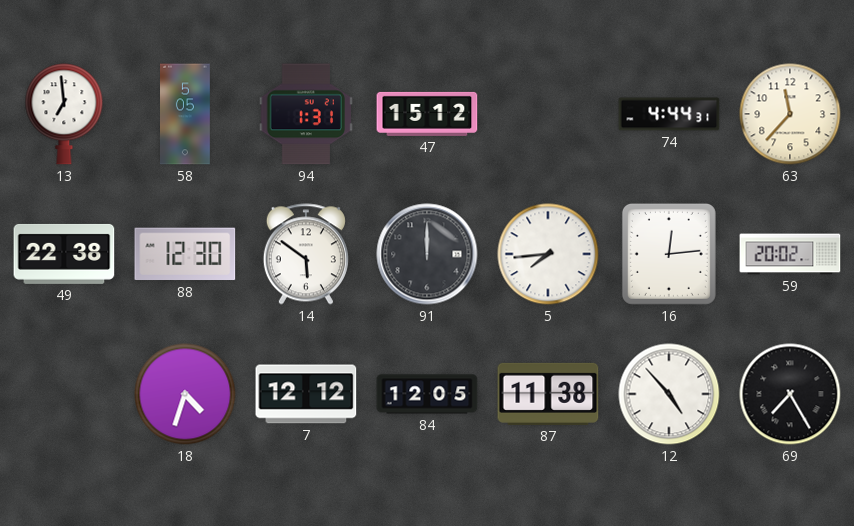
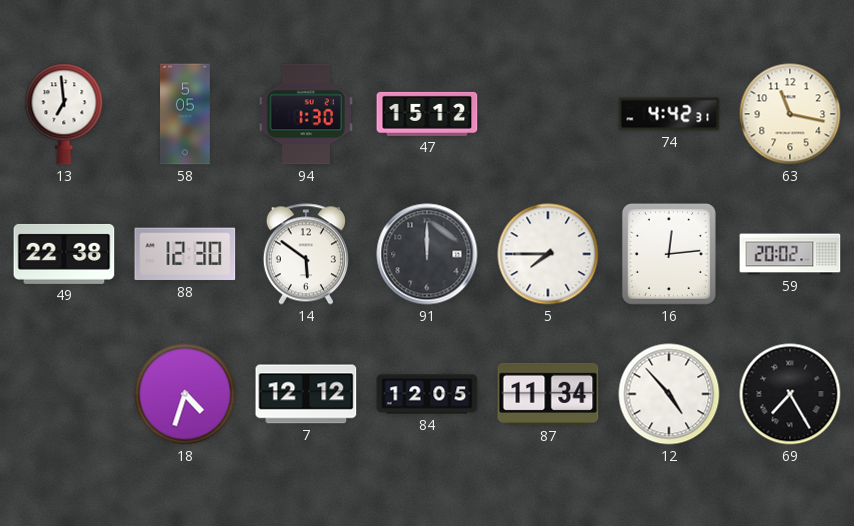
94: 1:31 -> 1:30
74: 4:44 -> 4:42
63: 11:37 -> 11:17
5: 7:44 -> 7:45
87: 11:38 -> 11:34
